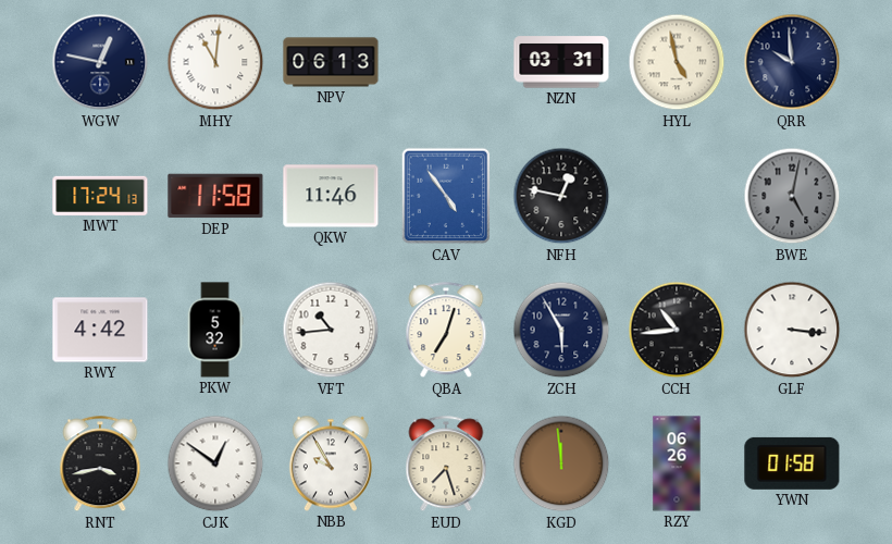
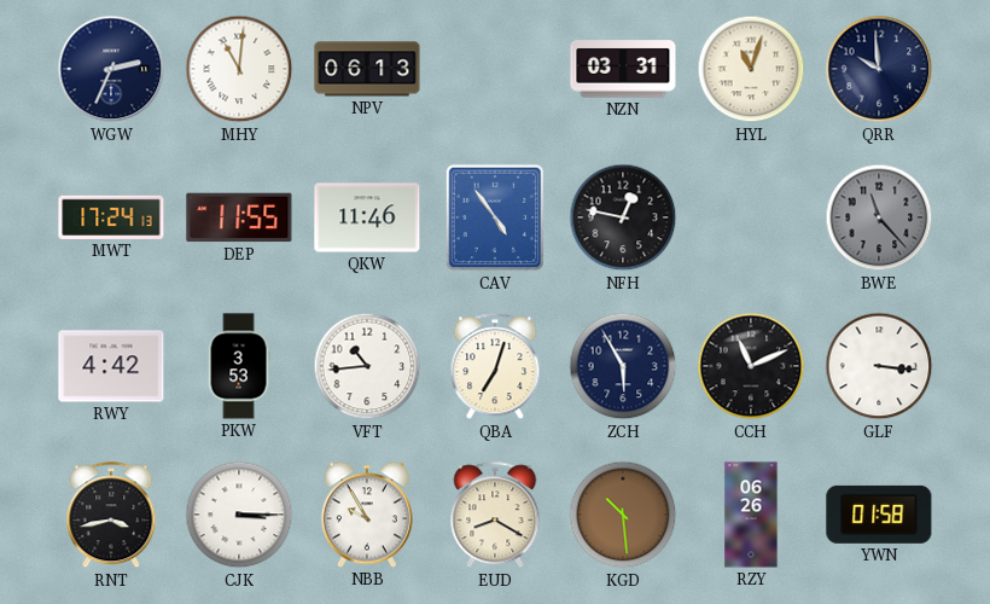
WGW: 12:47 -> 2:34
HYL: 4:58 -> 11:03
DEP: 11:58 -> 11:55
BWE: 5:02 -> 11:23
PKW: 5:32 -> 3:53
CCH: 10:44 -> 11:11
CJK: 12:51 -> 3:15
EUD: 7:27 -> 8:20
KGD: 11:59 -> 10:29
